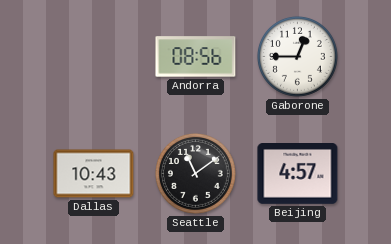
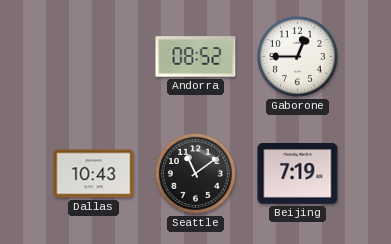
Andorra: 08:56 -> 08:52
Beijing: 4:57 -> 7:19
